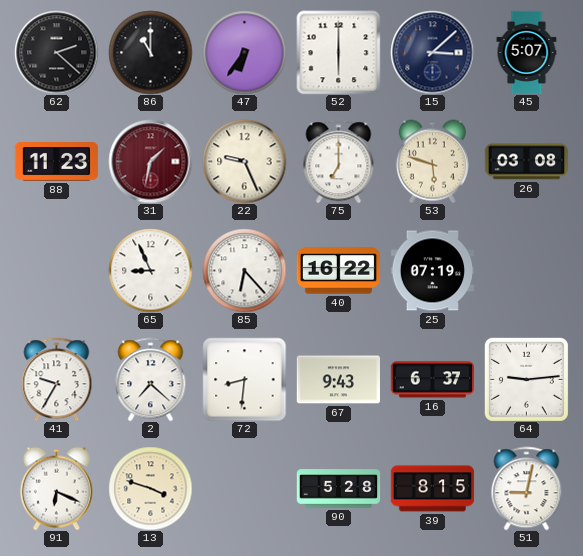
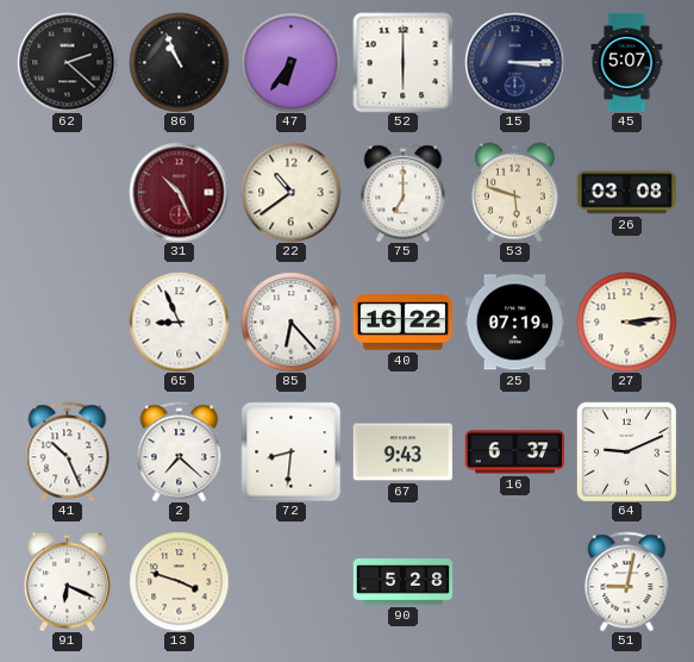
86: 11:00 -> 10:56
15: 3:08 -> 3:15
88: 11:23 -> none
31: 1:32 -> 10:26
22: 9:26 -> 10:39
27: none -> 3:14
41: 9:35 -> 10:26
64: 9:14 -> 9:11
39: 8:15 -> none
